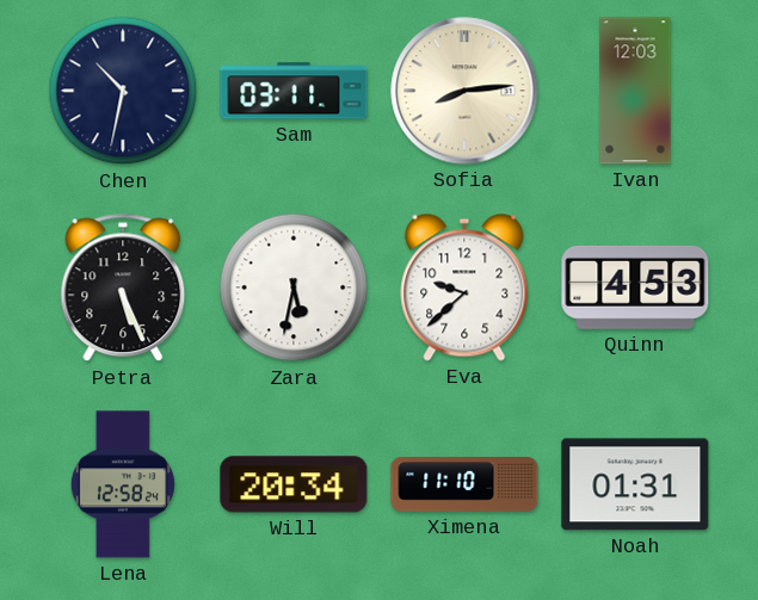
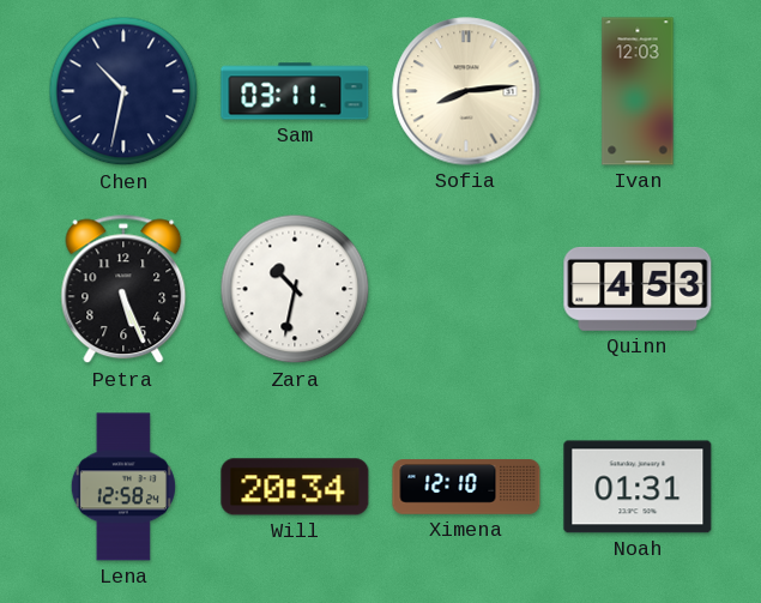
Zara: 5:32 -> 10:32
Eva: 9:38 -> none
Ximena: 11:10 -> 12:10
